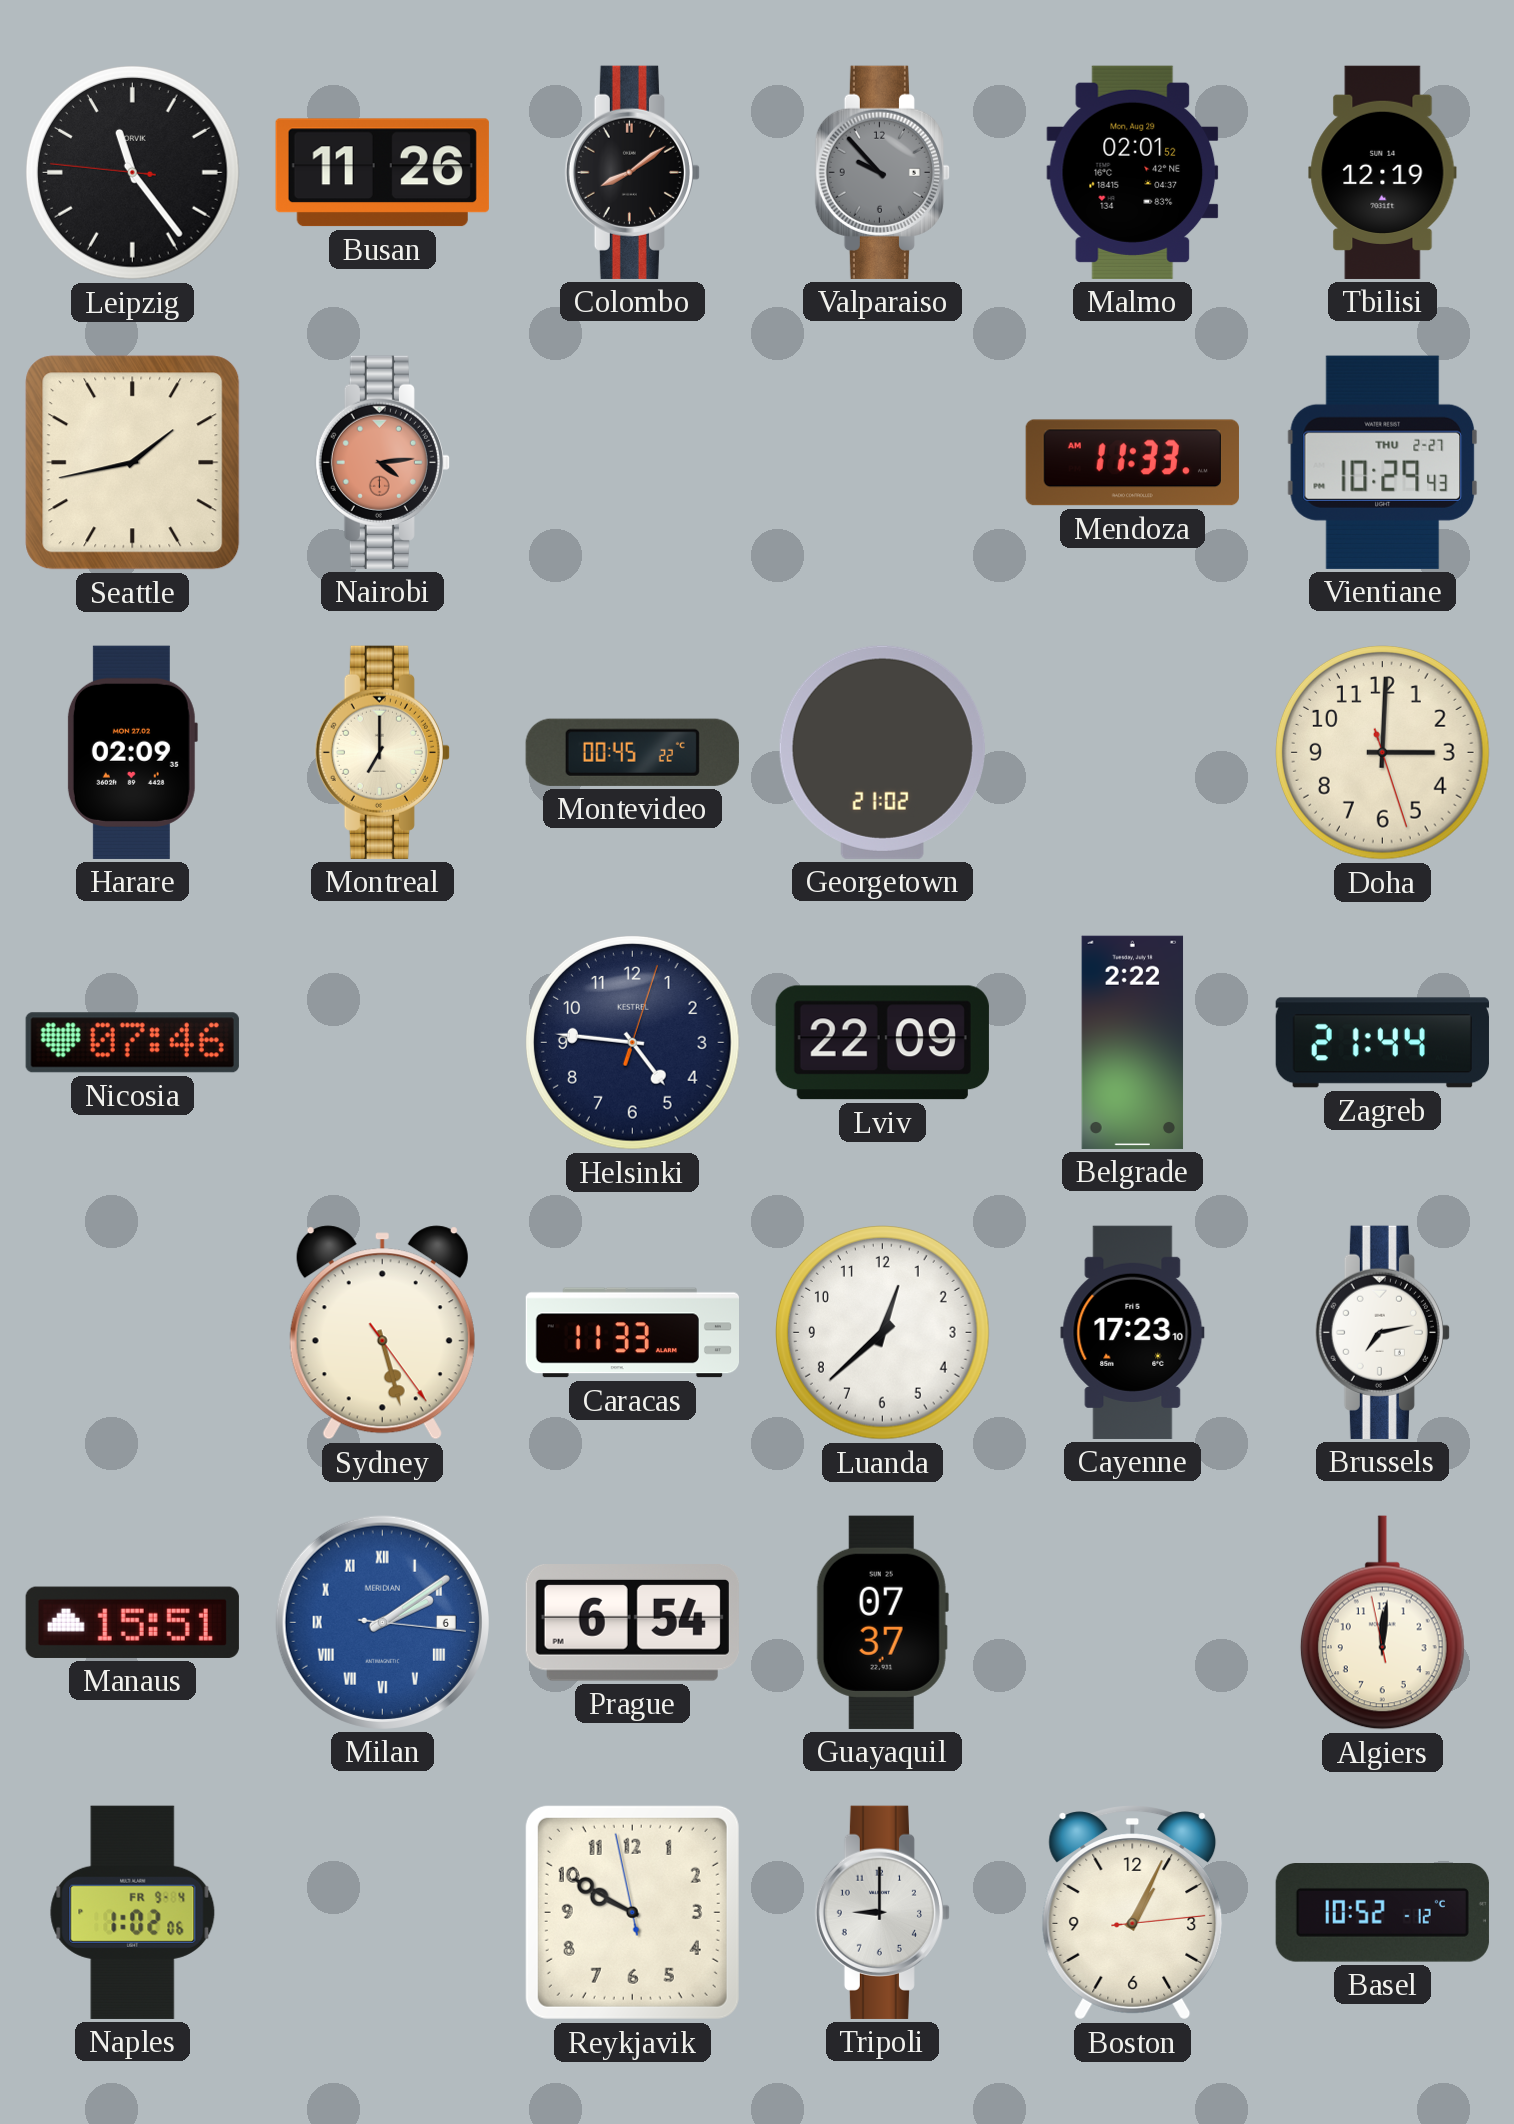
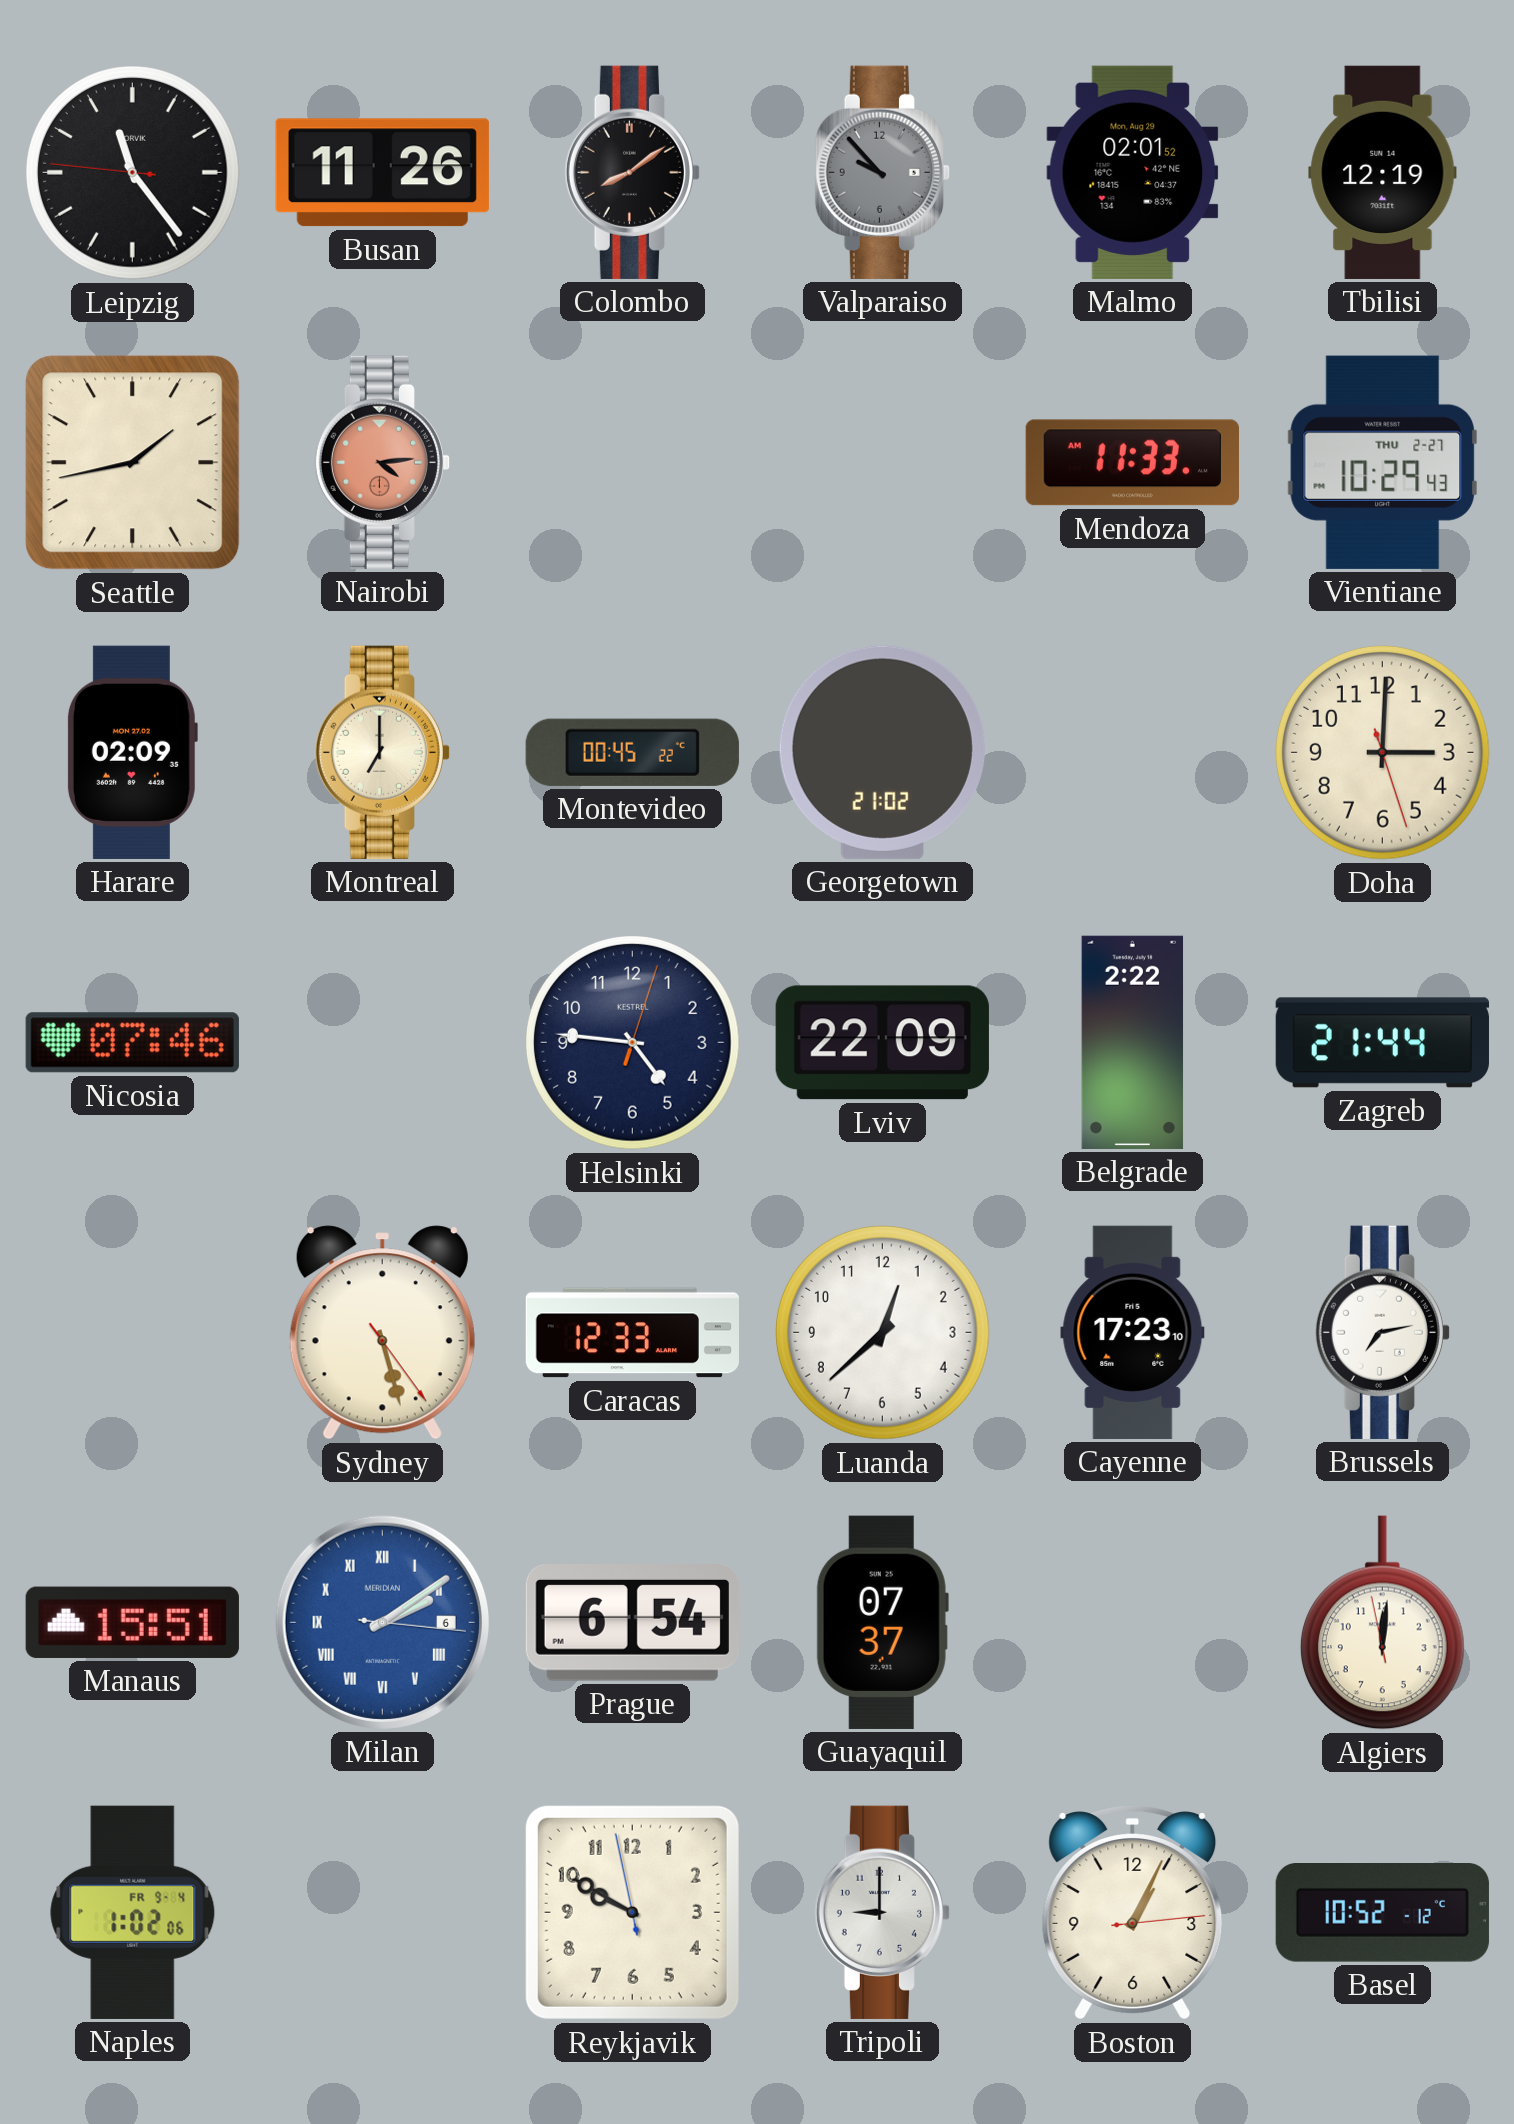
Caracas: 11:33 -> 12:33
